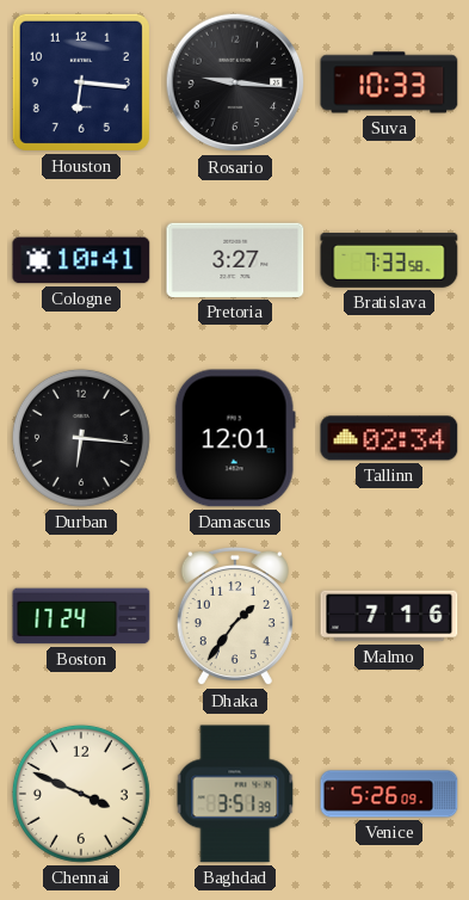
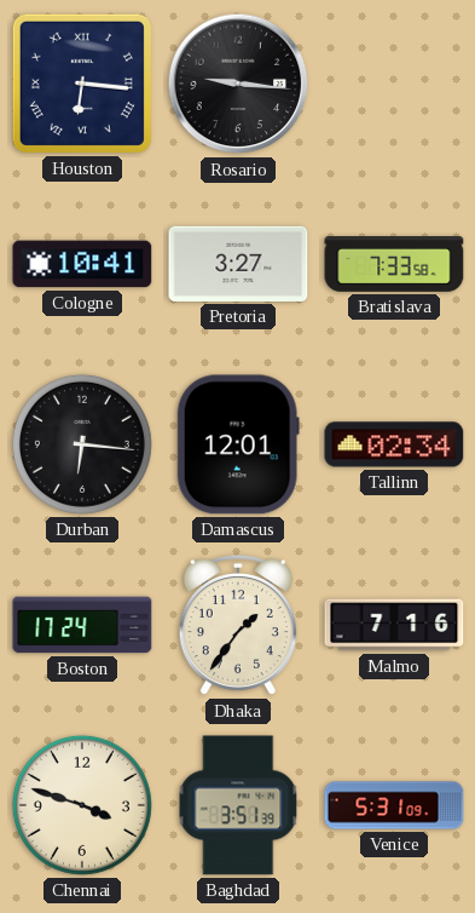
Houston numerals: Arabic -> Roman
Suva: 10:33 -> none
Chennai: 3:49 -> 3:48
Venice: 5:26 -> 5:31
